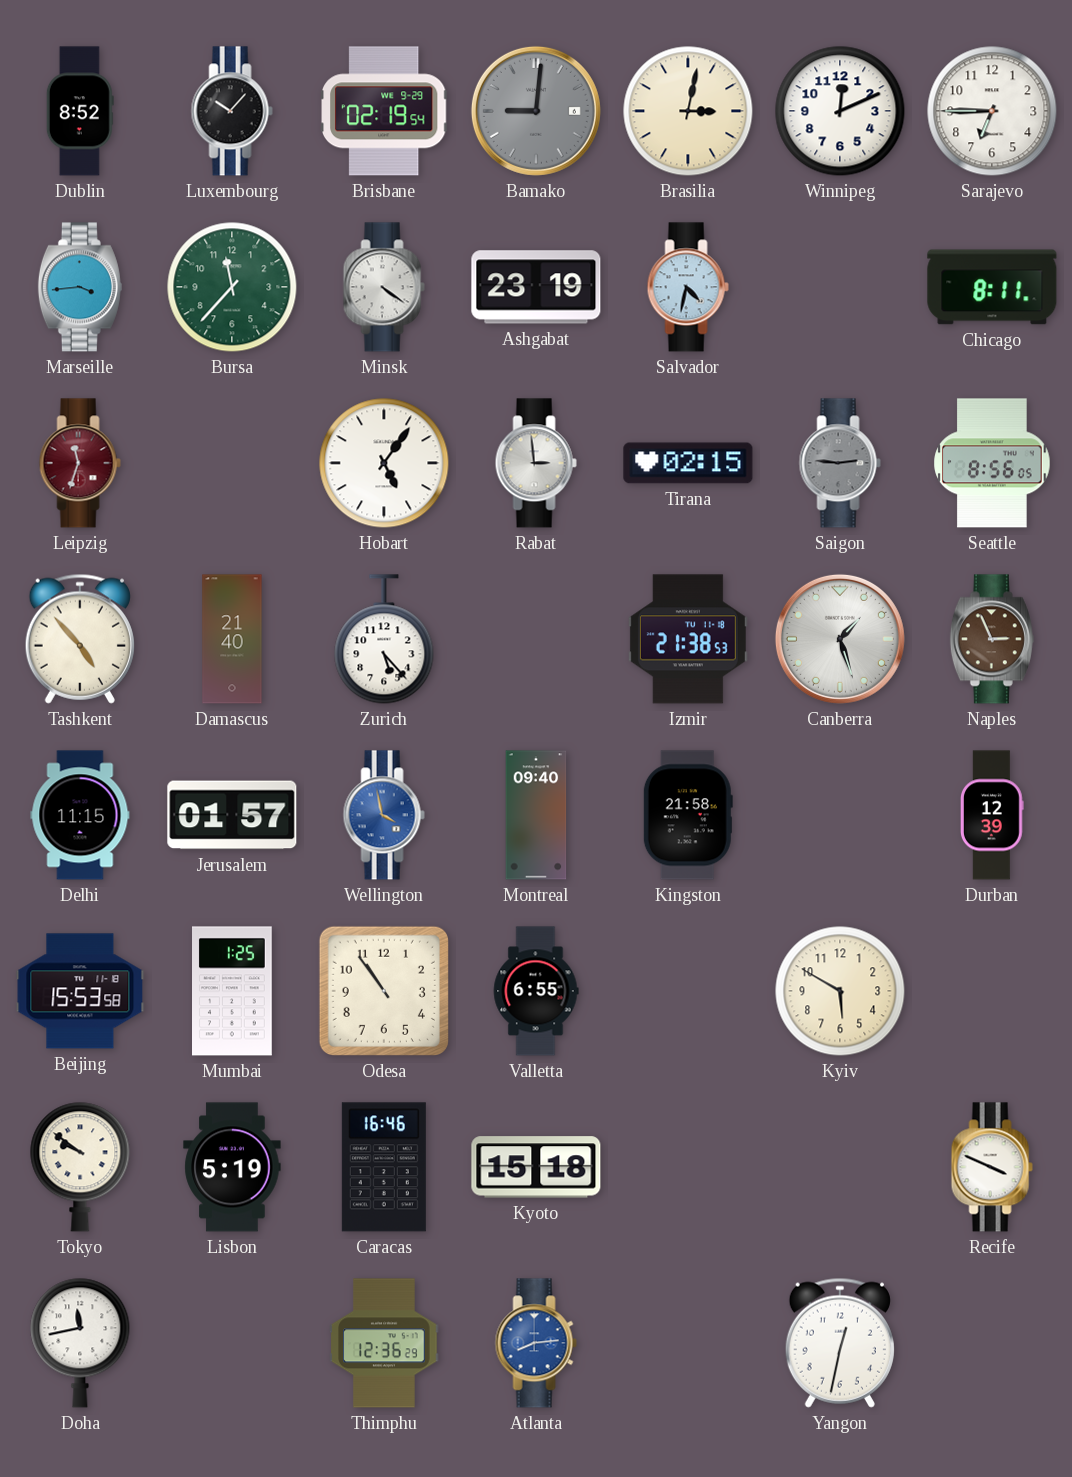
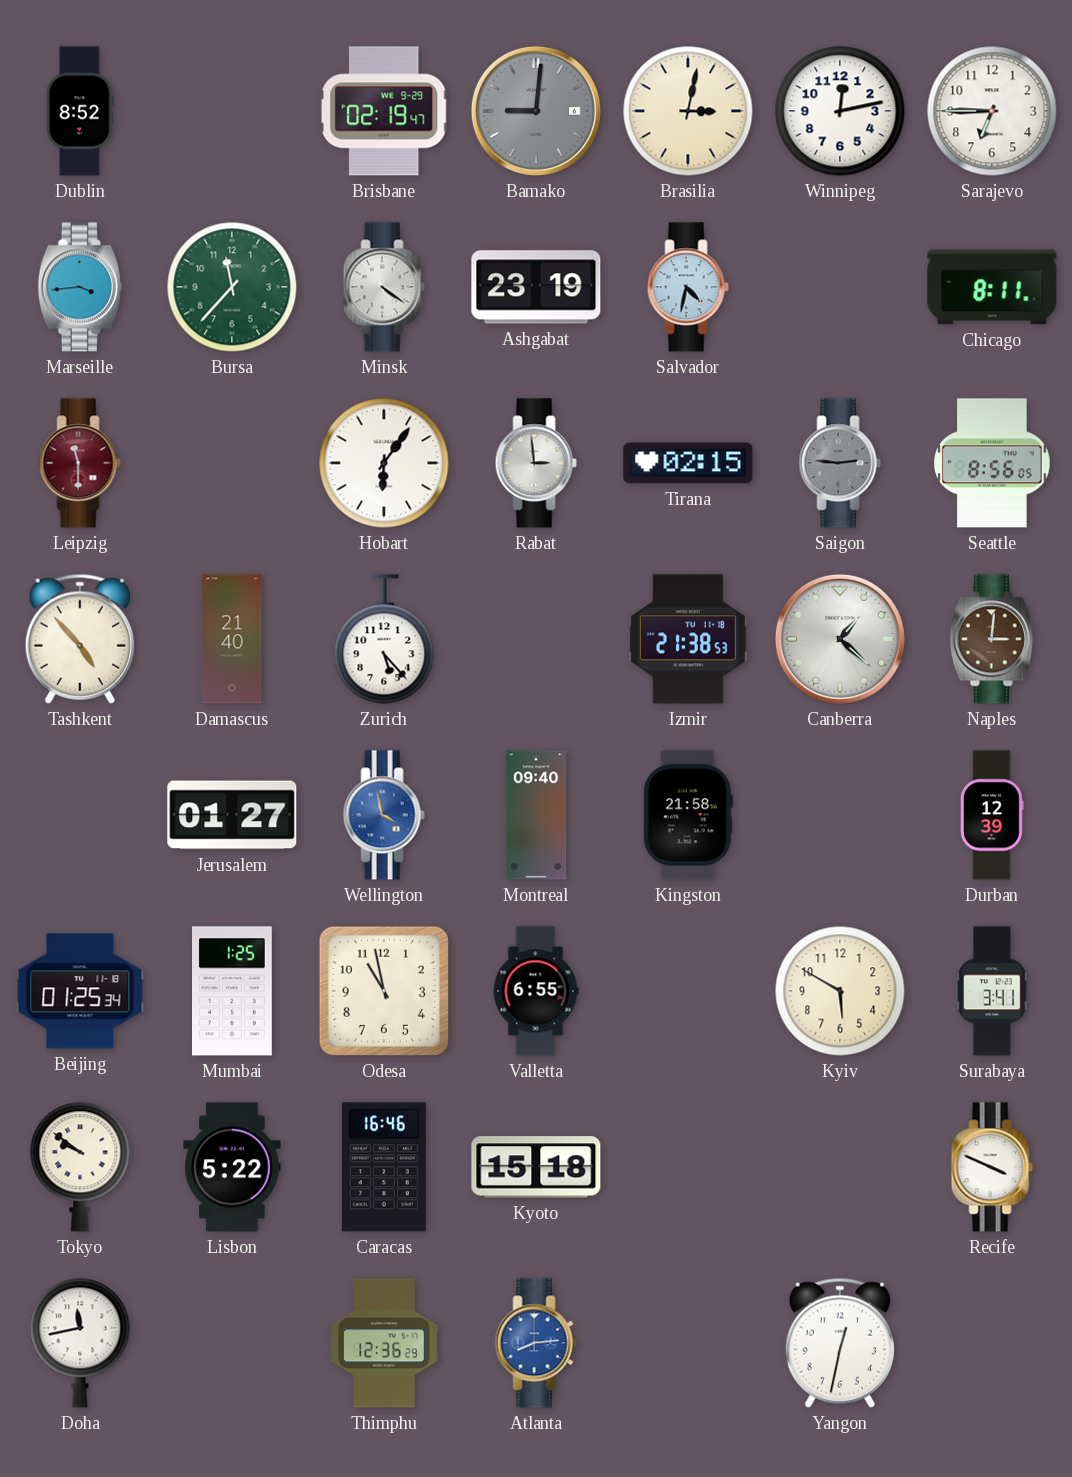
Luxembourg: 10:07 -> none
Brisbane: 02:19:54 -> 02:19:47
Winnipeg: 12:11 -> 12:13
Leipzig: 11:33 -> 11:30
Hobart: 5:06 -> 6:06
Canberra: 1:27 -> 1:22
Naples: 2:56 -> 3:01
Delhi: 11:15 -> none
Jerusalem: 01:57 -> 01:27
Beijing: 15:53 -> 01:25
Odesa: 10:54 -> 10:58
Surabaya: none -> 3:41
Lisbon: 5:19 -> 5:22
